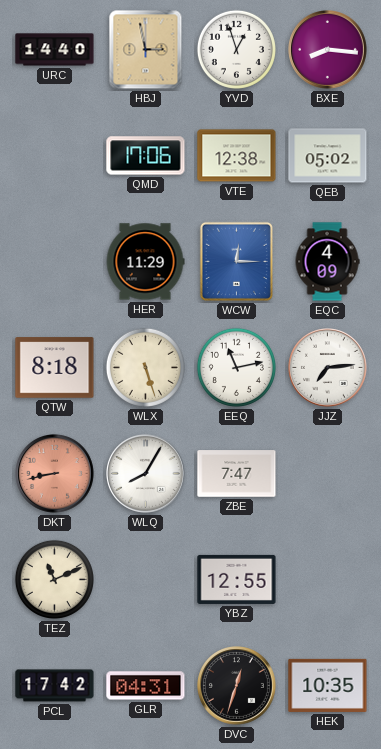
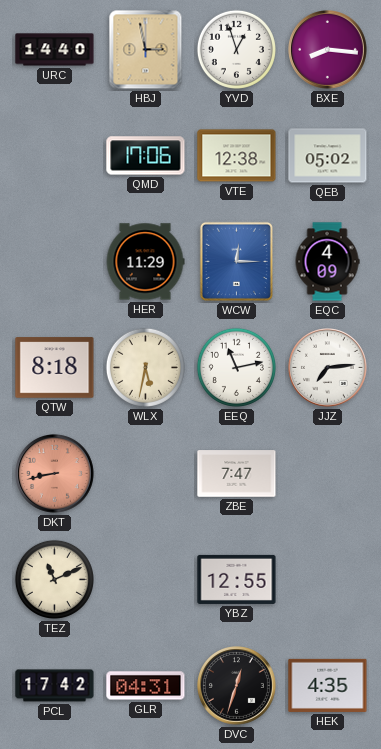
WLX: 5:27 -> 5:32
WLQ: 8:05 -> none
HEK: 10:35 -> 4:35
